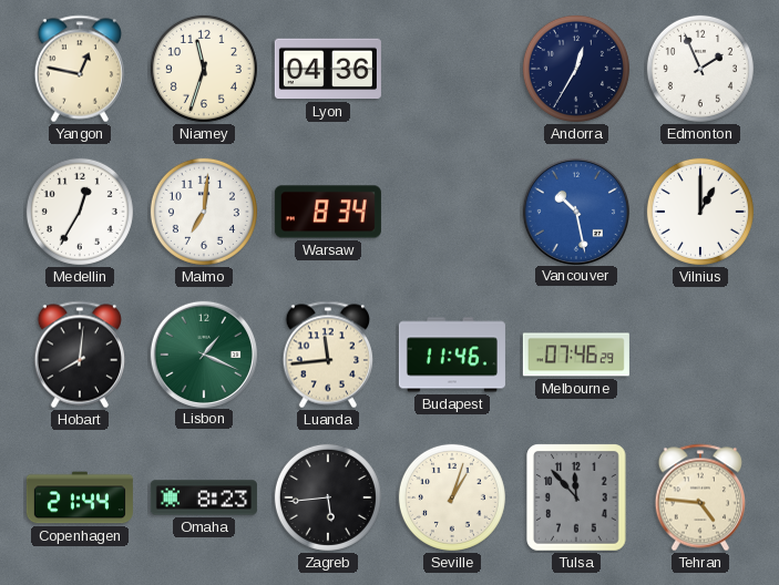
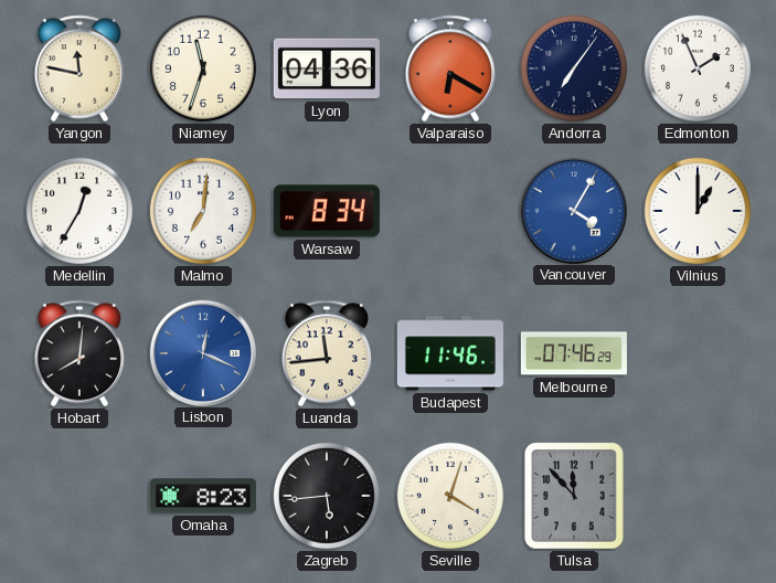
Yangon: 12:47 -> 11:47
Valparaiso: none -> 6:20
Andorra: 12:35 -> 7:06
Vancouver: 10:28 -> 4:05
Lisbon: 1:19 -> 12:19
Lisbon dial: green -> blue
Copenhagen: 21:44 -> none
Seville: 1:03 -> 4:03
Tehran: 4:46 -> none
